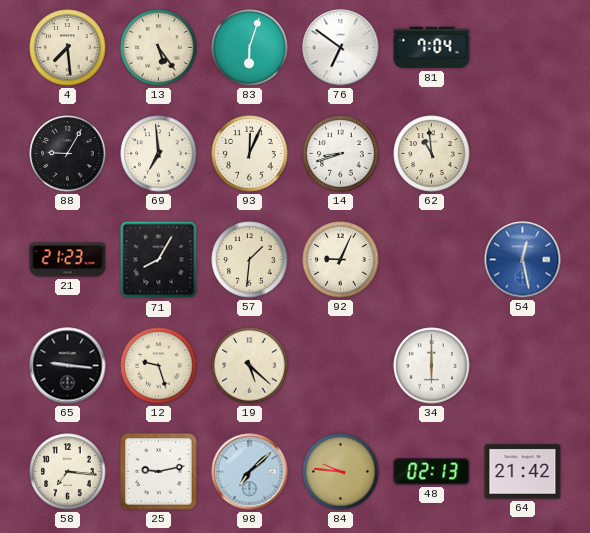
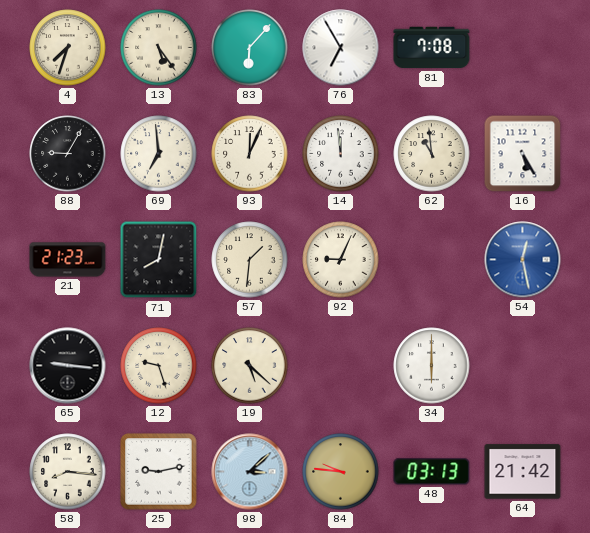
4: 7:29 -> 7:33
83: 6:03 -> 6:07
76: 6:51 -> 6:55
81: 7:04 -> 7:08
14: 8:42 -> 11:59
16: none -> 5:25
71: 8:05 -> 8:02
58: 7:16 -> 8:16
98: 7:08 -> 3:08
48: 02:13 -> 03:13
